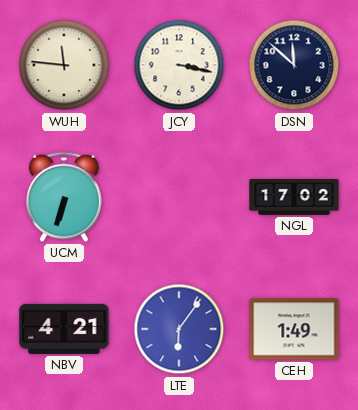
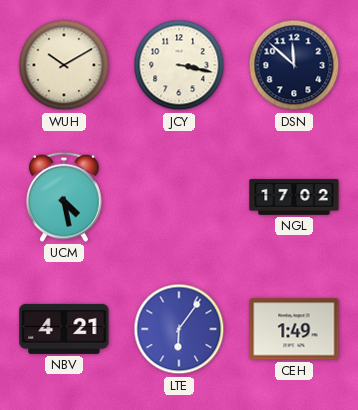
WUH: 11:46 -> 10:10
UCM: 6:33 -> 4:28
